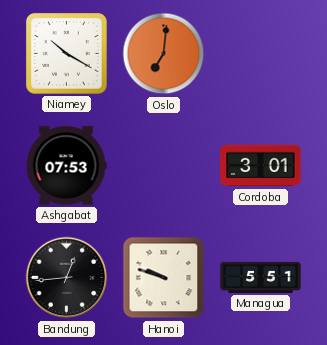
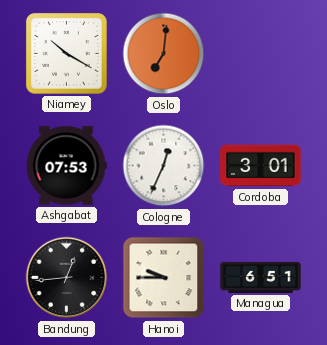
Cologne: none -> 12:34
Hanoi: 9:48 -> 9:45
Managua: 5:51 -> 6:51
